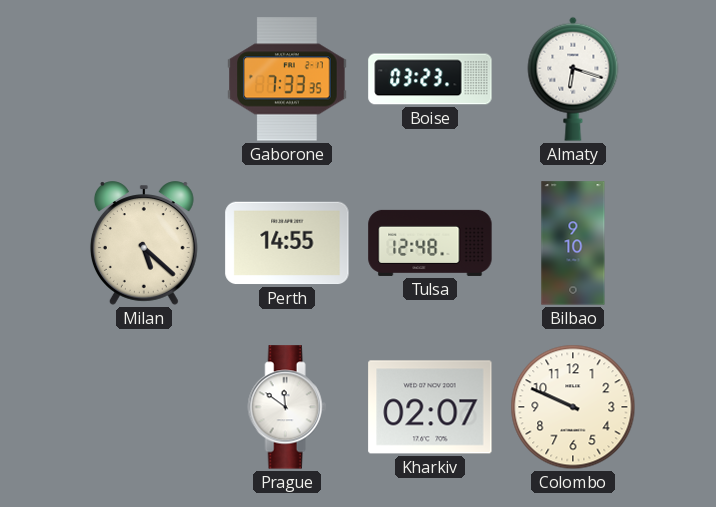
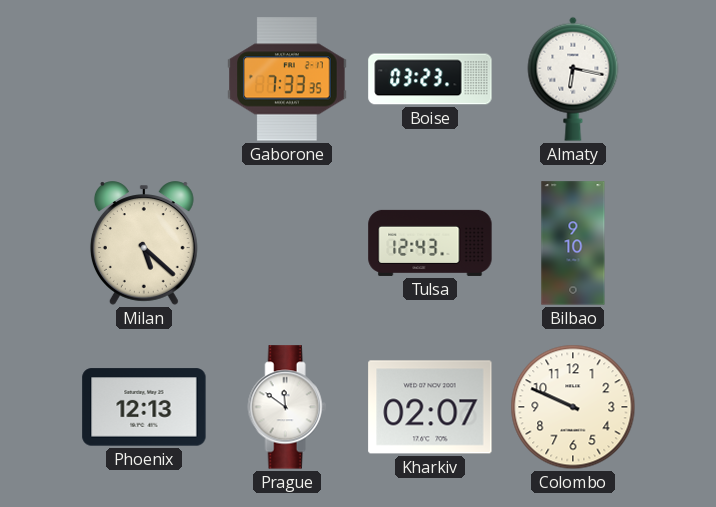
Almaty: 6:18 -> 6:17
Perth: 14:55 -> none
Tulsa: 12:48 -> 12:43
Phoenix: none -> 12:13
